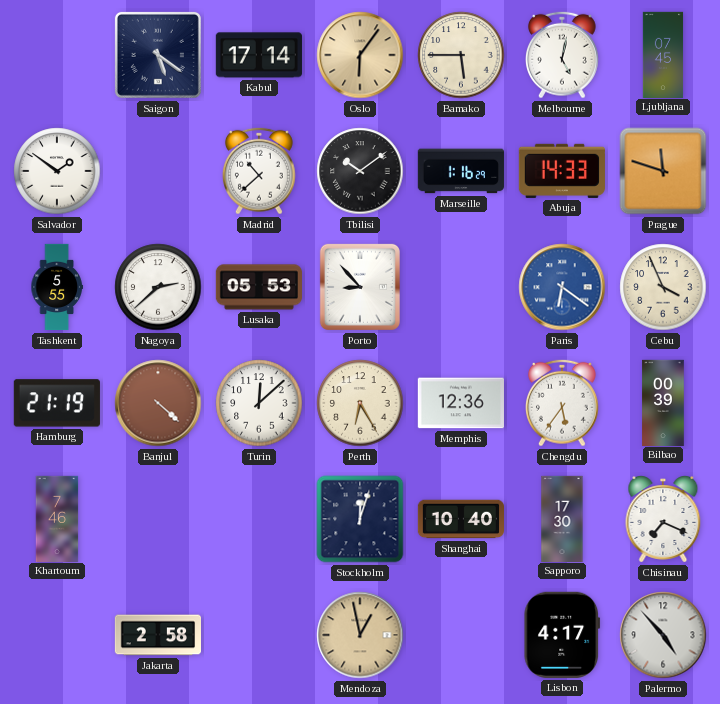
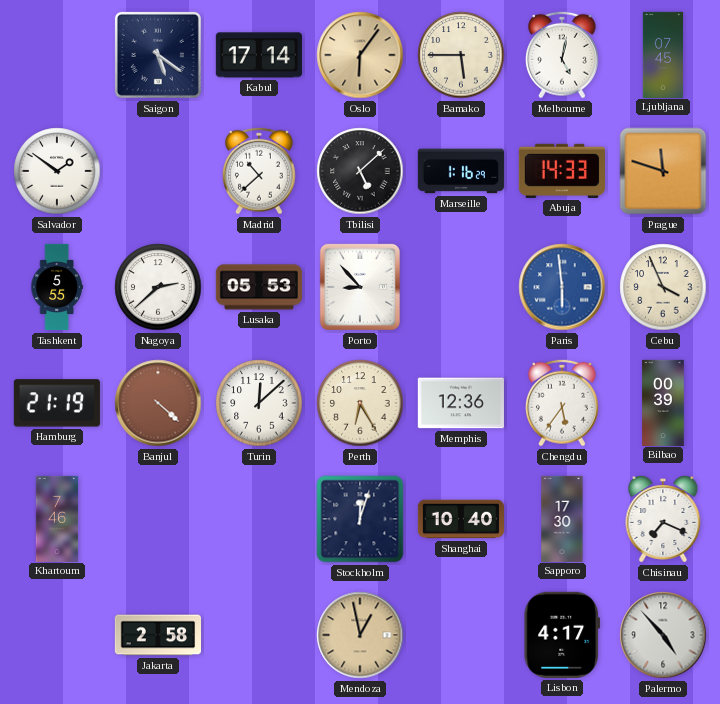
Tbilisi: 10:09 -> 5:08
Paris: 6:21 -> 5:59
